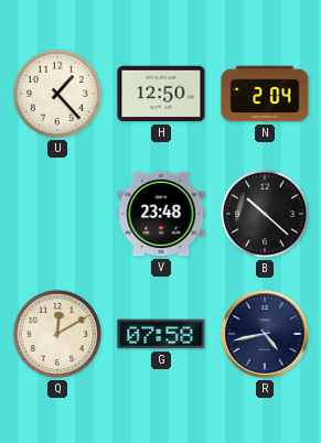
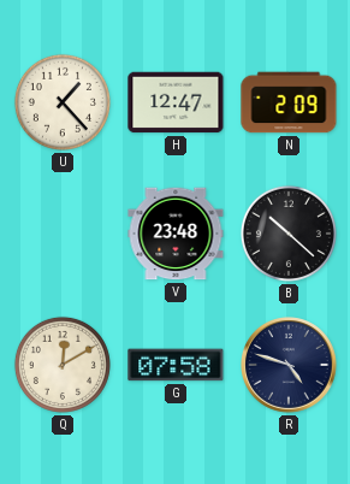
H: 12:50 -> 12:47
N: 2:04 -> 2:09
R: 4:43 -> 4:48
